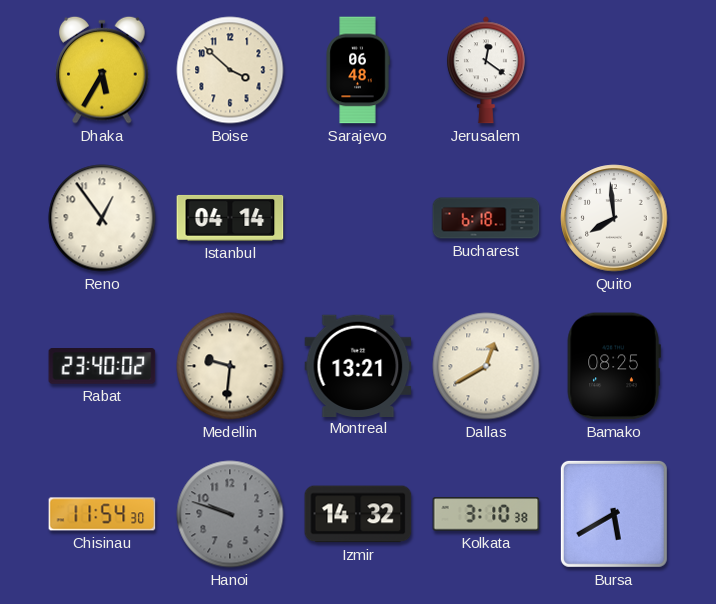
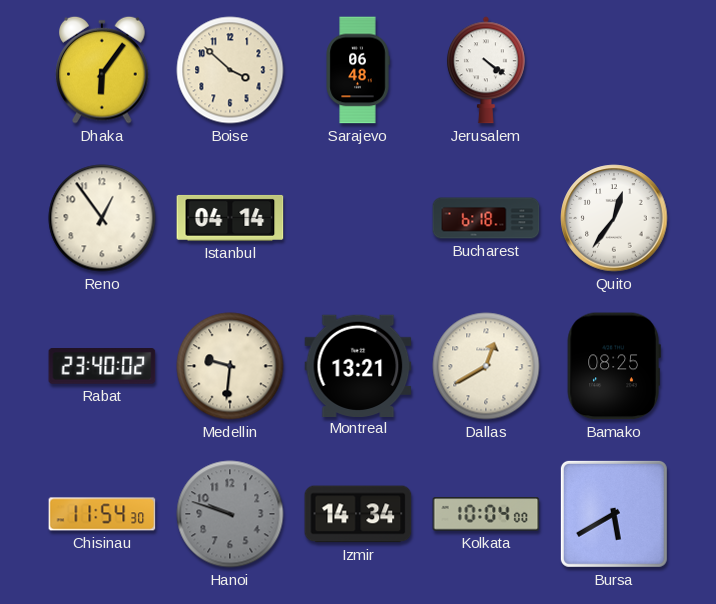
Dhaka: 5:35 -> 6:06
Jerusalem: 12:21 -> 4:21
Quito: 7:59 -> 12:36
Izmir: 14:32 -> 14:34
Kolkata: 3:10 -> 10:04
